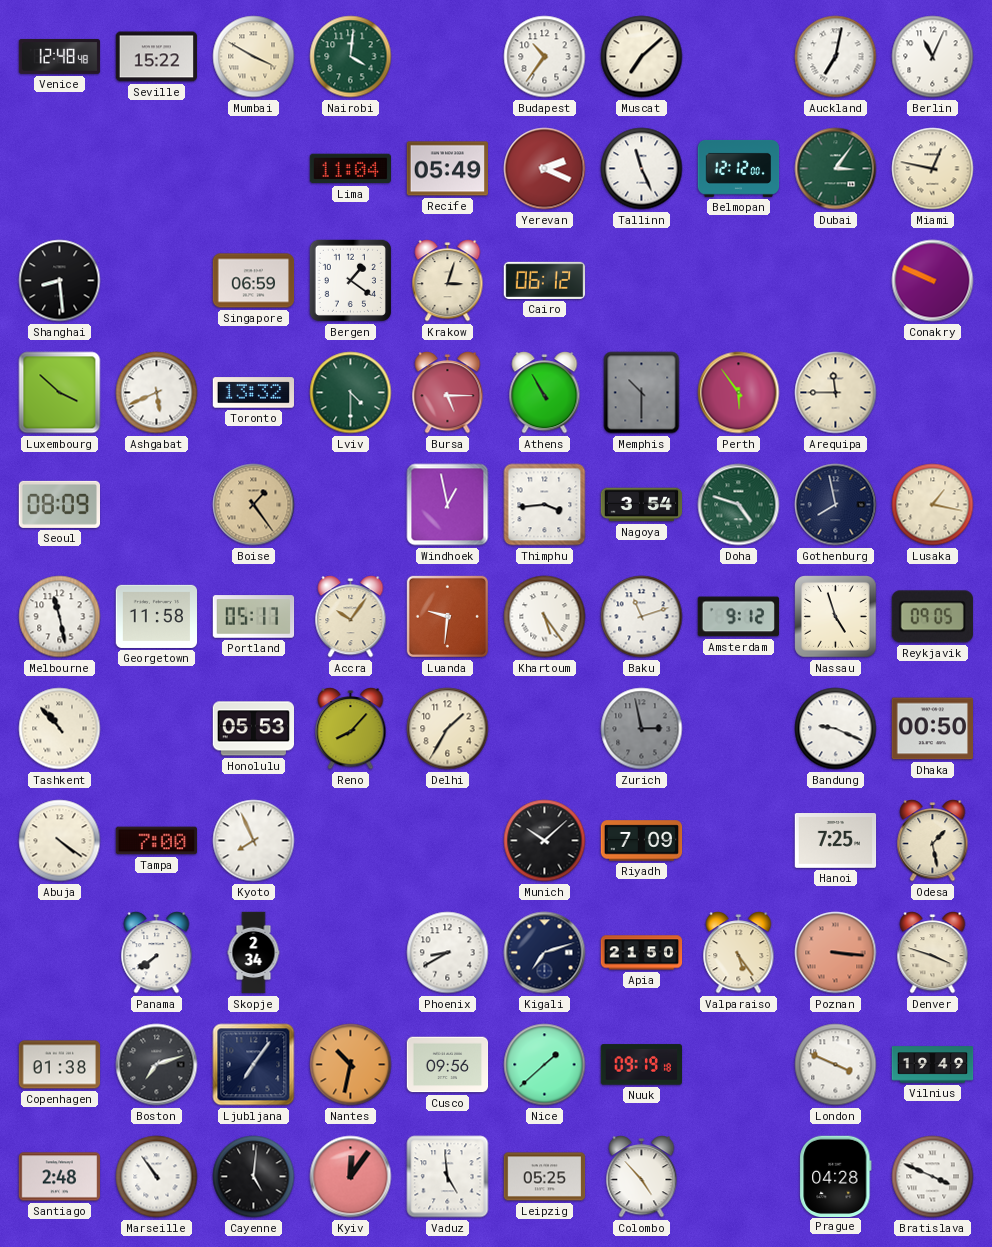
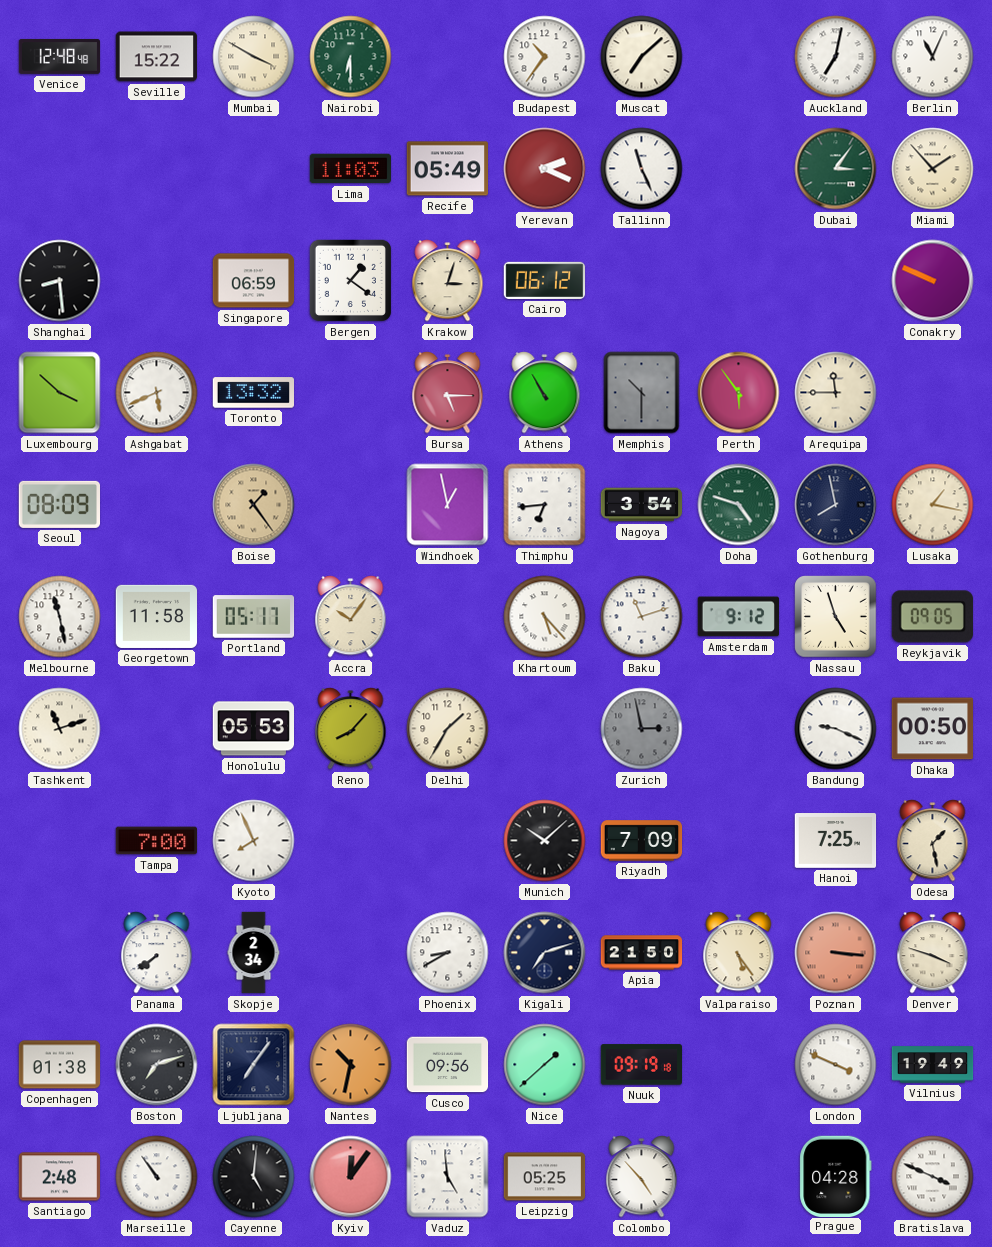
Nairobi: 4:01 -> 6:30
Lima: 11:04 -> 11:03
Belmopan: 12:12 -> none
Miami: 12:47 -> 1:53
Lviv: 4:30 -> none
Thimphu: 3:44 -> 6:44
Luanda: 9:31 -> none
Khartoum: 5:24 -> 5:23
Tashkent: 10:53 -> 11:12
Abuja: 4:21 -> none
